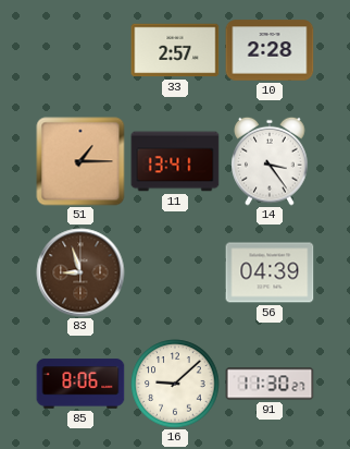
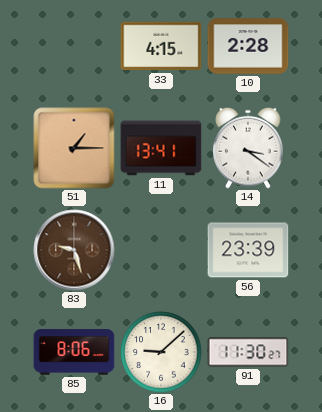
33: 2:57 -> 4:15
14: 3:24 -> 3:21
83: 8:57 -> 9:27
56: 04:39 -> 23:39
